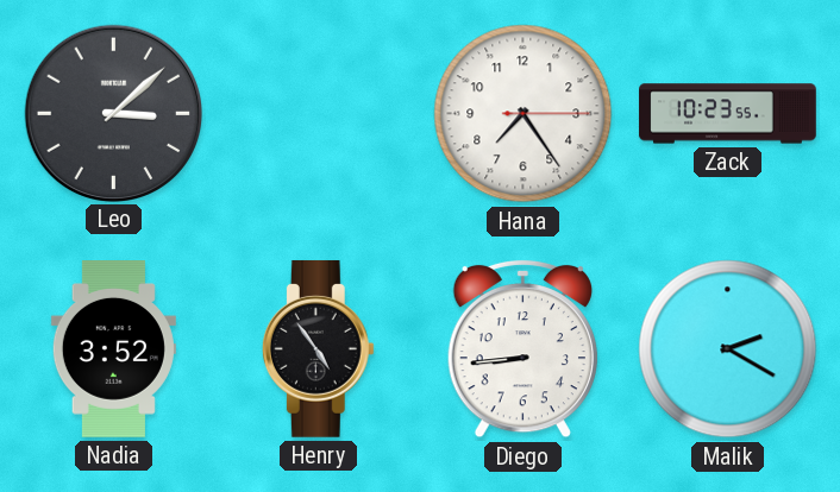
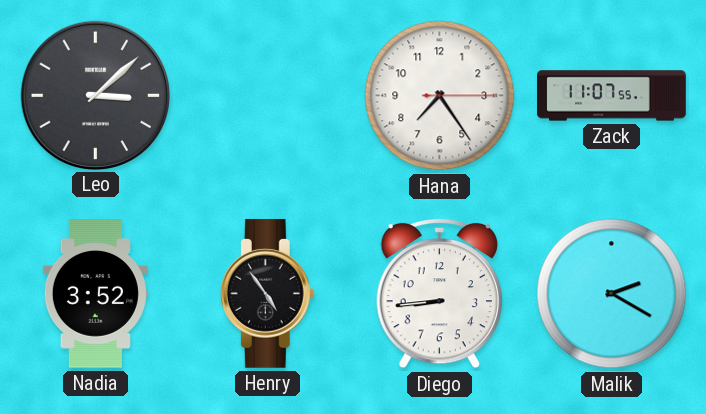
Zack: 10:23 -> 11:07
